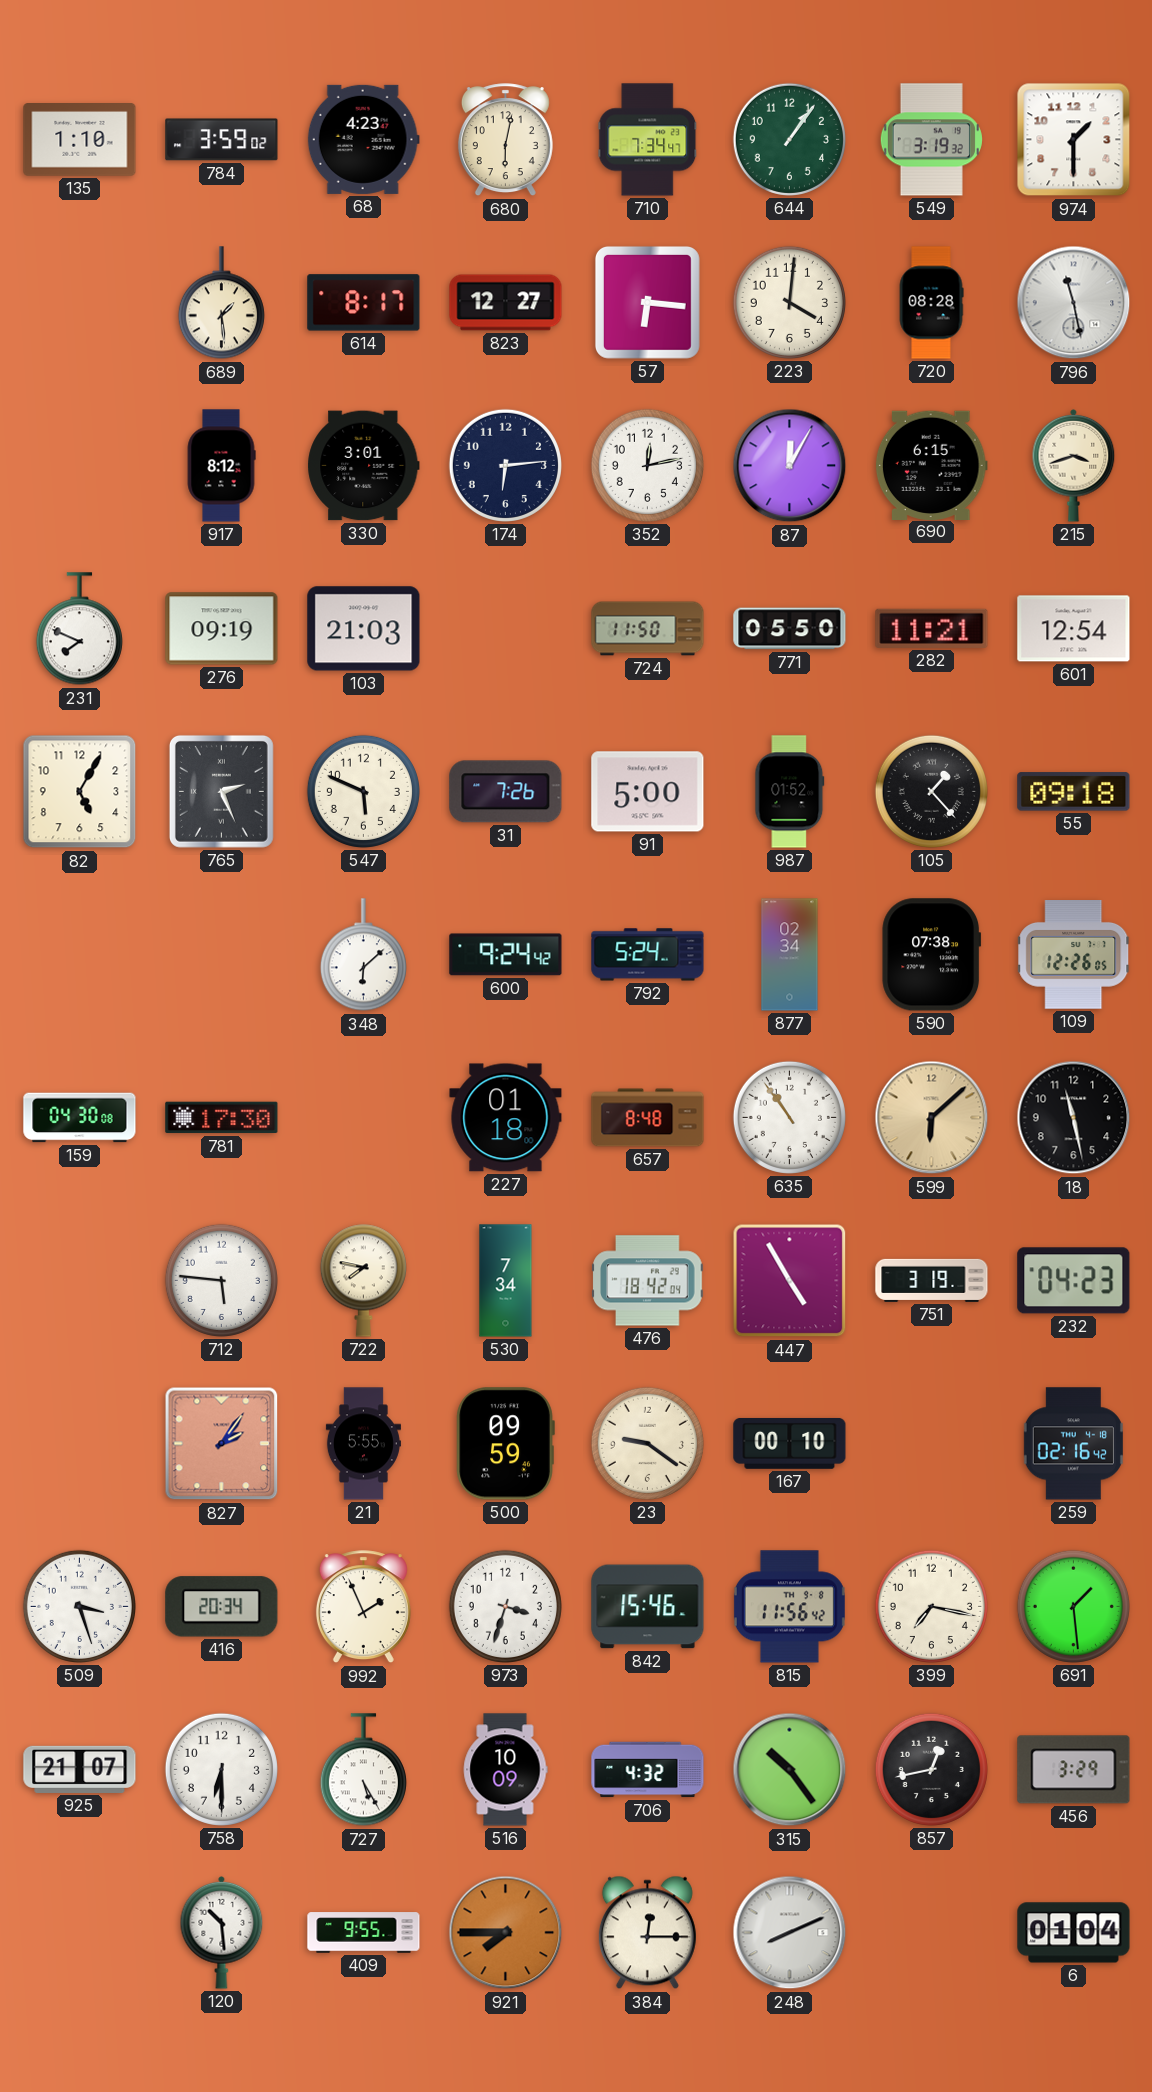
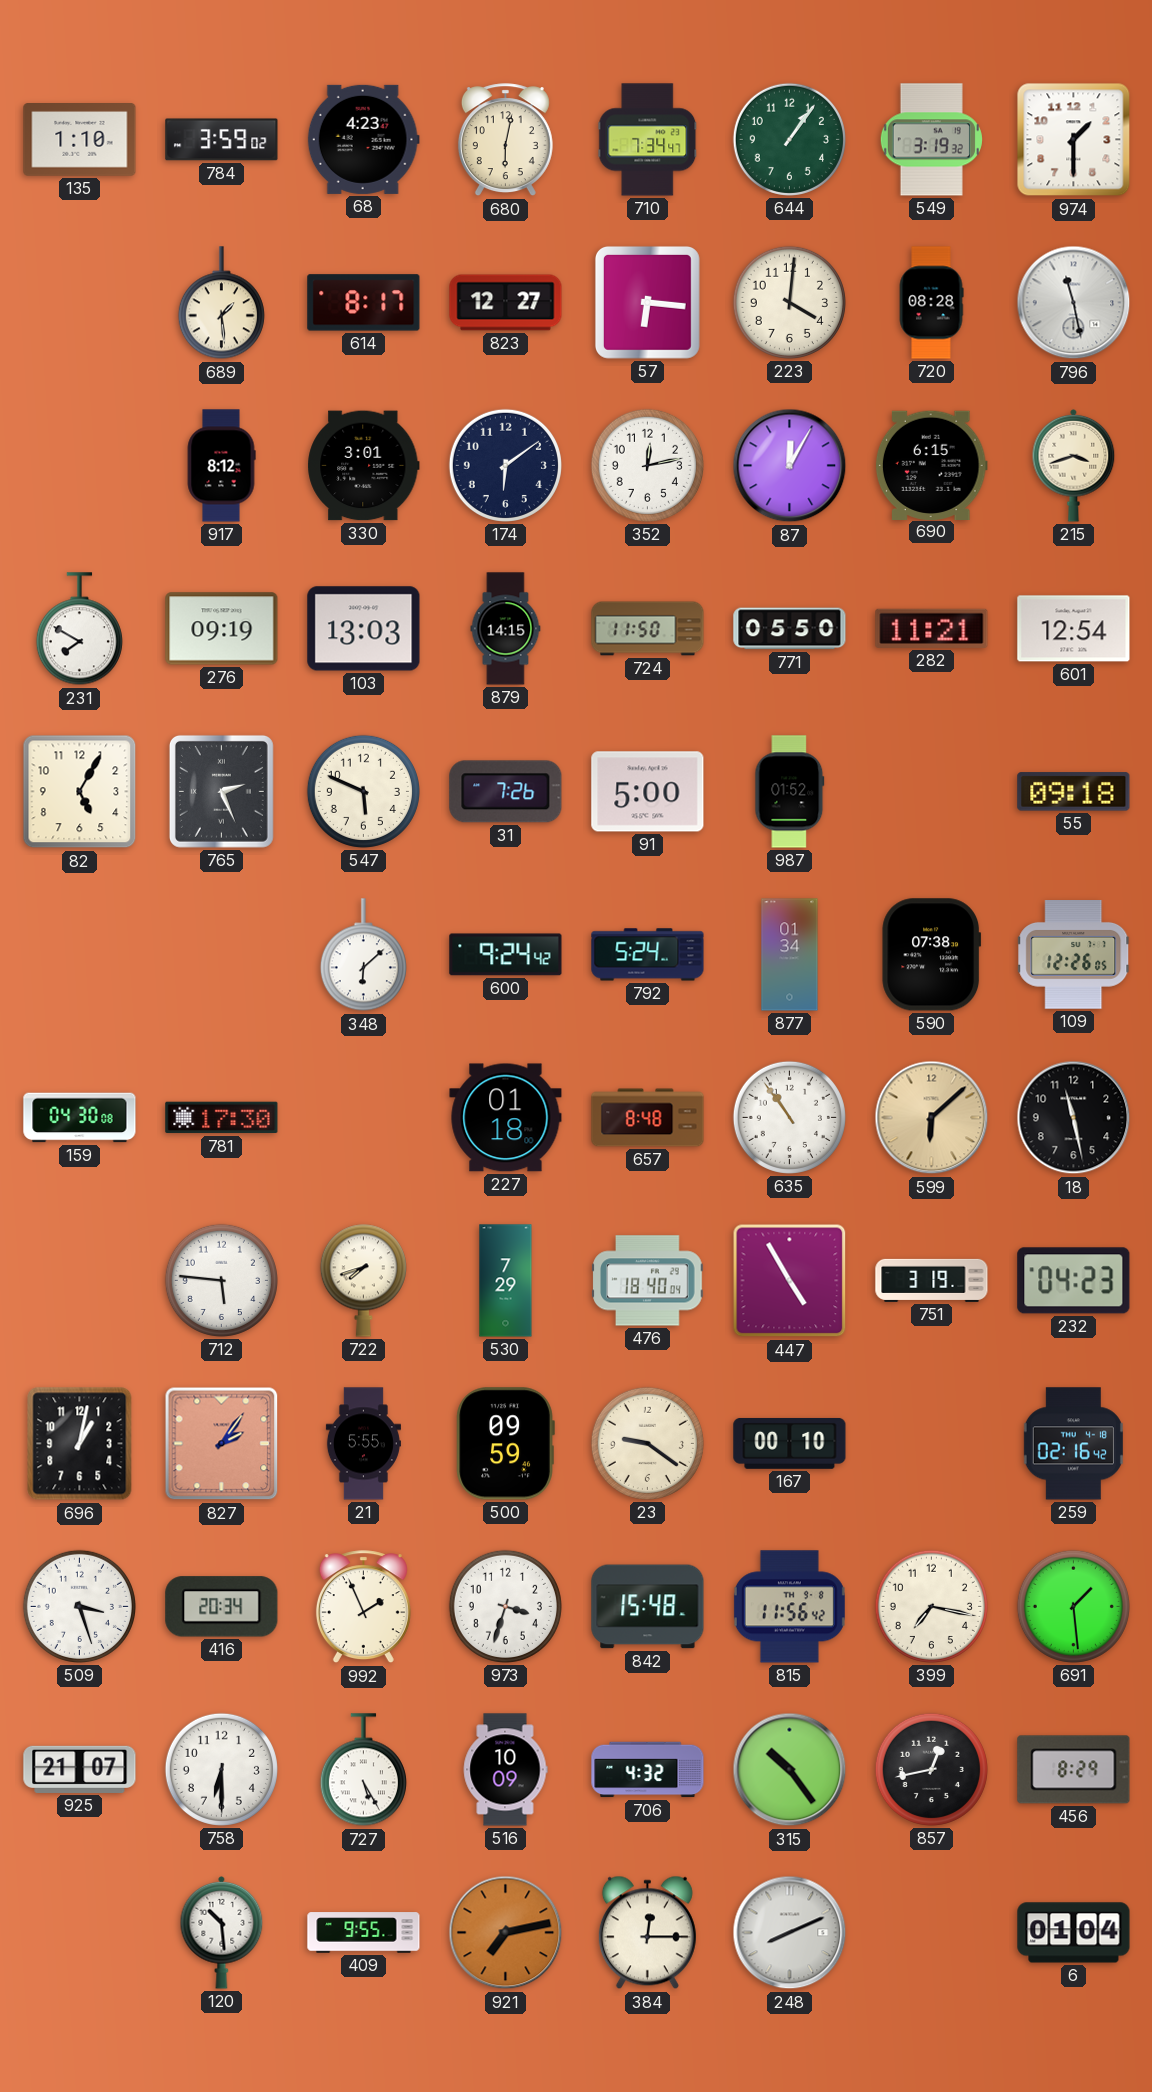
174: 6:14 -> 6:09
231: 7:49 -> 7:50
103: 21:03 -> 13:03
879: none -> 14:15
105: 1:23 -> none
877: 02:34 -> 01:34
722: 7:47 -> 7:42
530: 7:34 -> 7:29
476: 18:42 -> 18:40
696: none -> 1:02
842: 15:46 -> 15:48
456: 3:29 -> 8:29
921: 7:45 -> 7:13
